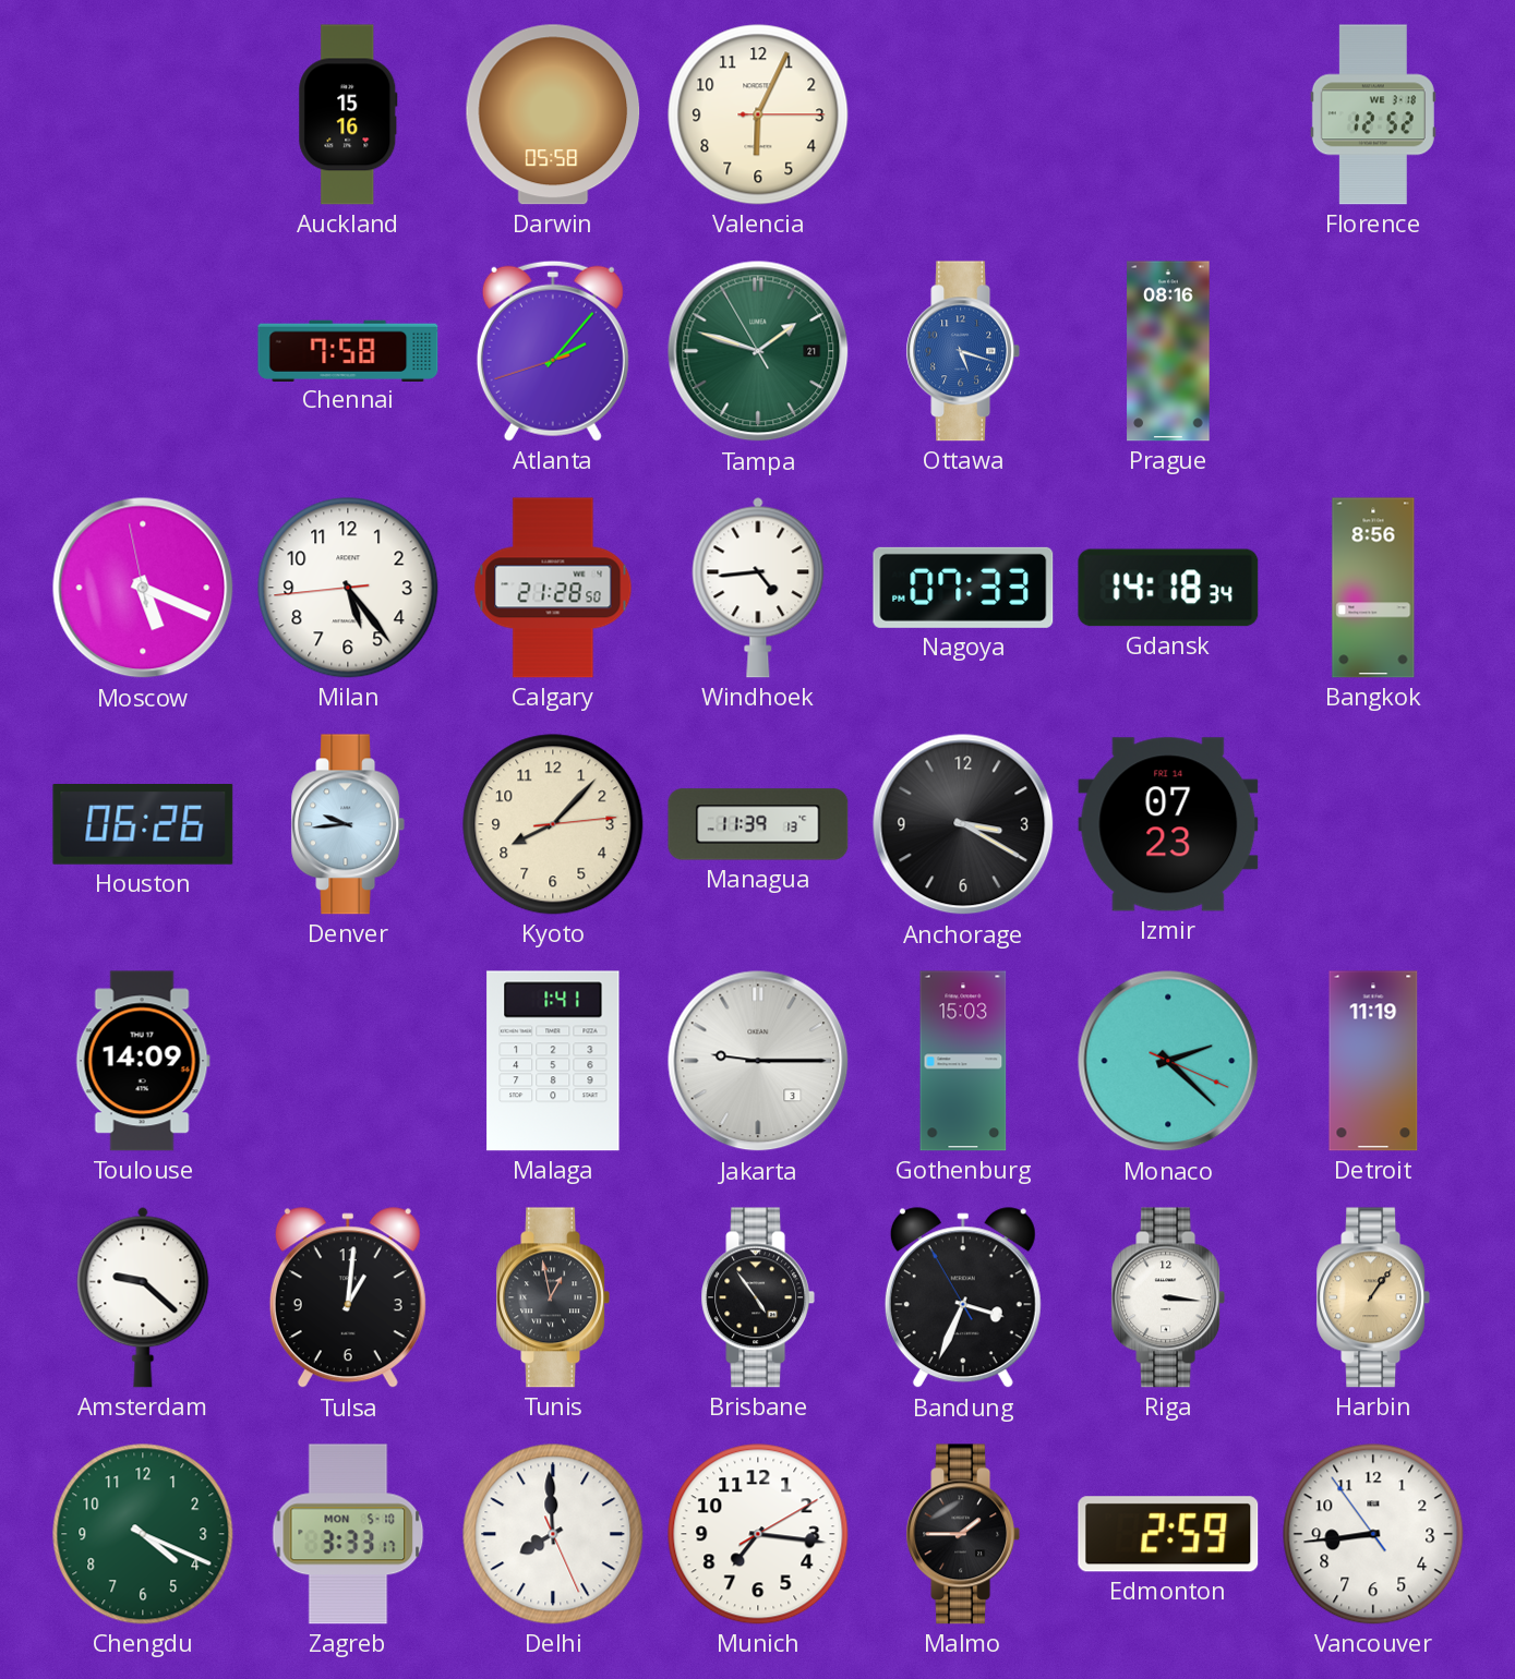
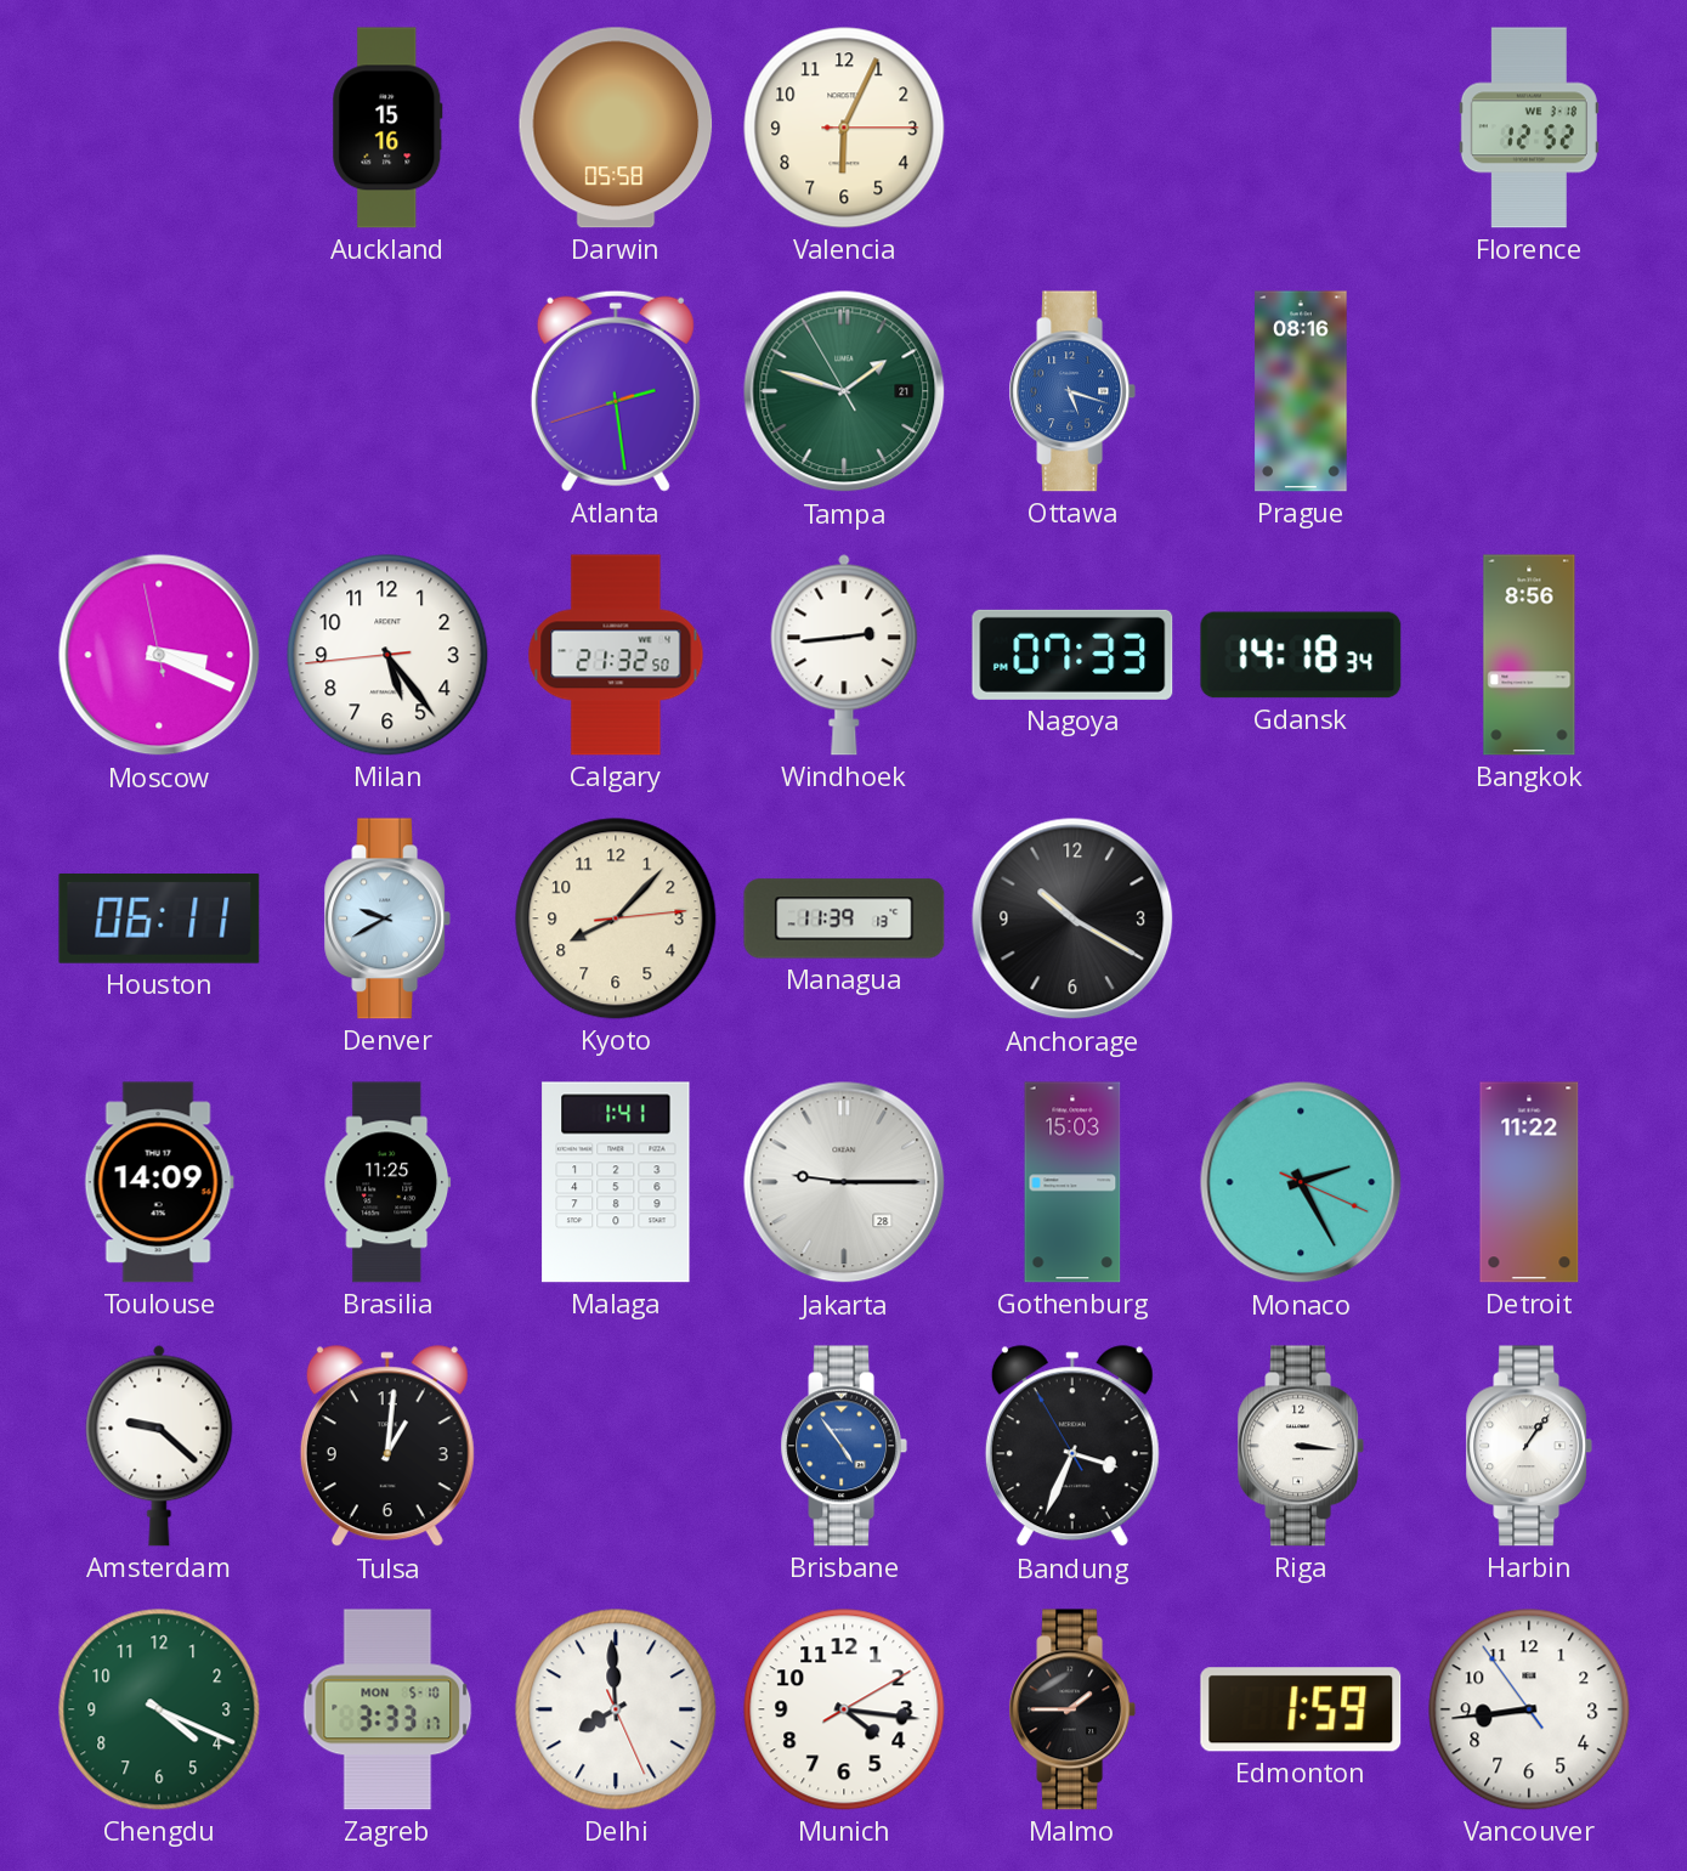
Chennai: 7:58 -> none
Atlanta: 2:06 -> 2:28
Moscow: 5:18 -> 3:18
Calgary: 21:28 -> 21:32
Windhoek: 4:44 -> 2:44
Houston: 06:26 -> 06:11
Denver: 9:44 -> 9:40
Anchorage: 3:20 -> 10:20
Izmir: 07:23 -> none
Brasilia: none -> 11:25
Jakarta date: 3 -> 28
Monaco: 2:22 -> 2:25
Detroit: 11:19 -> 11:22
Tunis: 12:58 -> none
Brisbane dial: black -> blue
Harbin dial: champagne -> white
Munich: 7:16 -> 4:16
Edmonton: 2:59 -> 1:59
